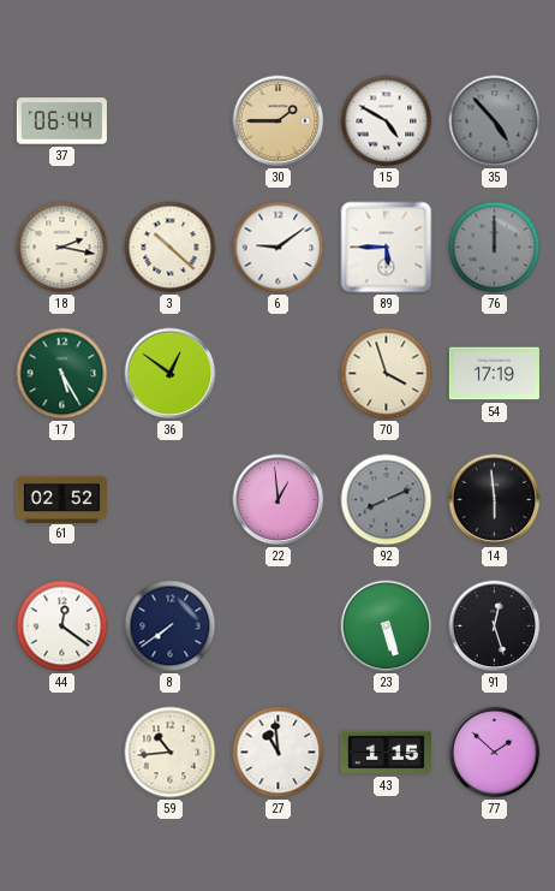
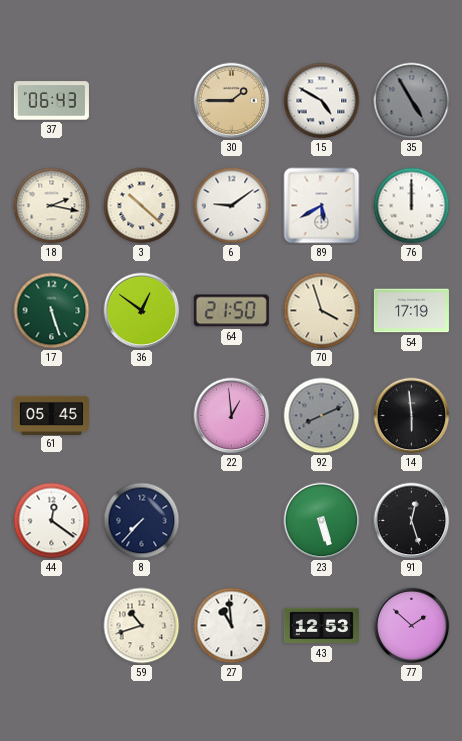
37: 06:44 -> 06:43
35: 4:53 -> 4:55
89: 5:45 -> 5:40
76 dial: grey -> white
17: 5:25 -> 5:27
64: none -> 21:50
61: 02:52 -> 05:45
8: 7:39 -> 7:37
59: 10:44 -> 10:42
43: 1:15 -> 12:53
